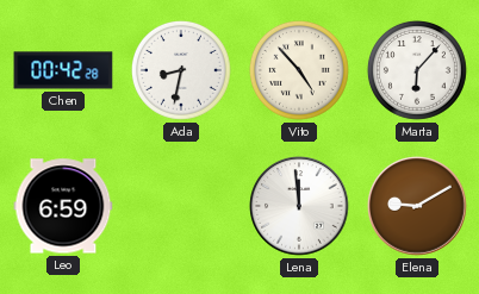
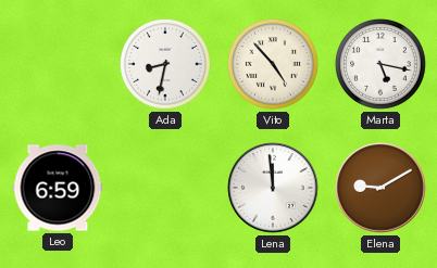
Chen: 00:42 -> none
Marta: 6:07 -> 5:17
